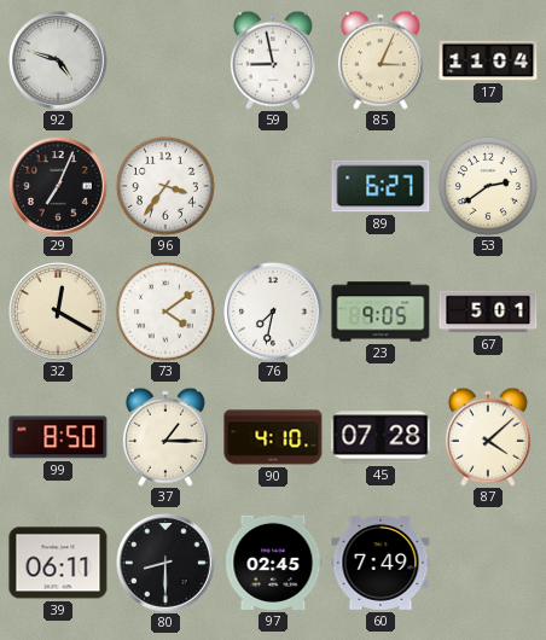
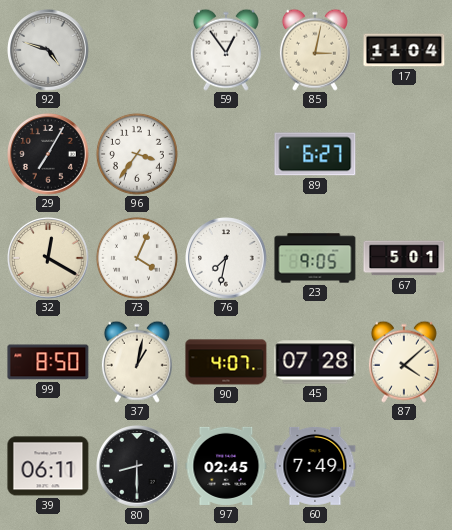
59: 8:58 -> 12:54
85: 3:04 -> 3:02
29: 7:04 -> 7:05
53: 2:39 -> none
73: 4:09 -> 4:04
37: 1:15 -> 1:02
90: 4:10 -> 4:07
